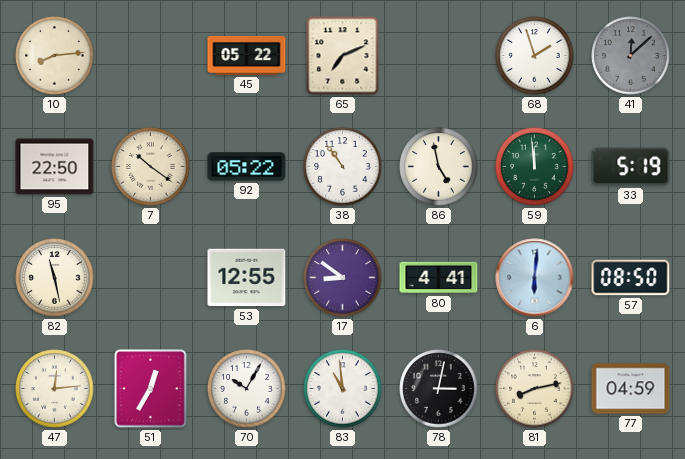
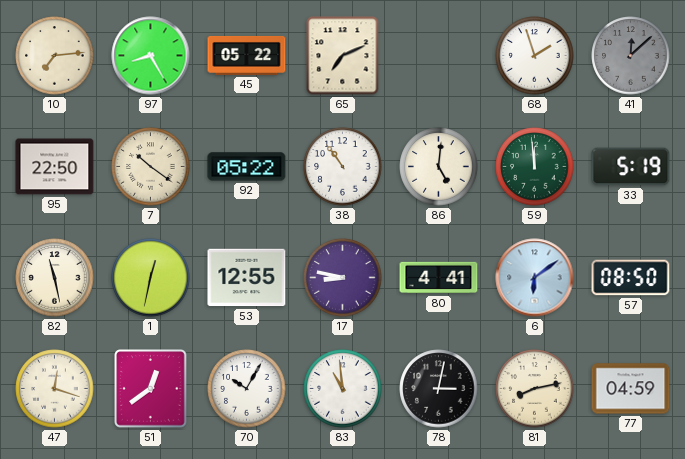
10: 8:14 -> 7:14
97: none -> 8:25
86: 4:58 -> 5:01
1: none -> 12:32
17: 8:51 -> 8:47
6: 6:01 -> 6:09
47: 12:14 -> 12:18
51: 12:35 -> 12:39
